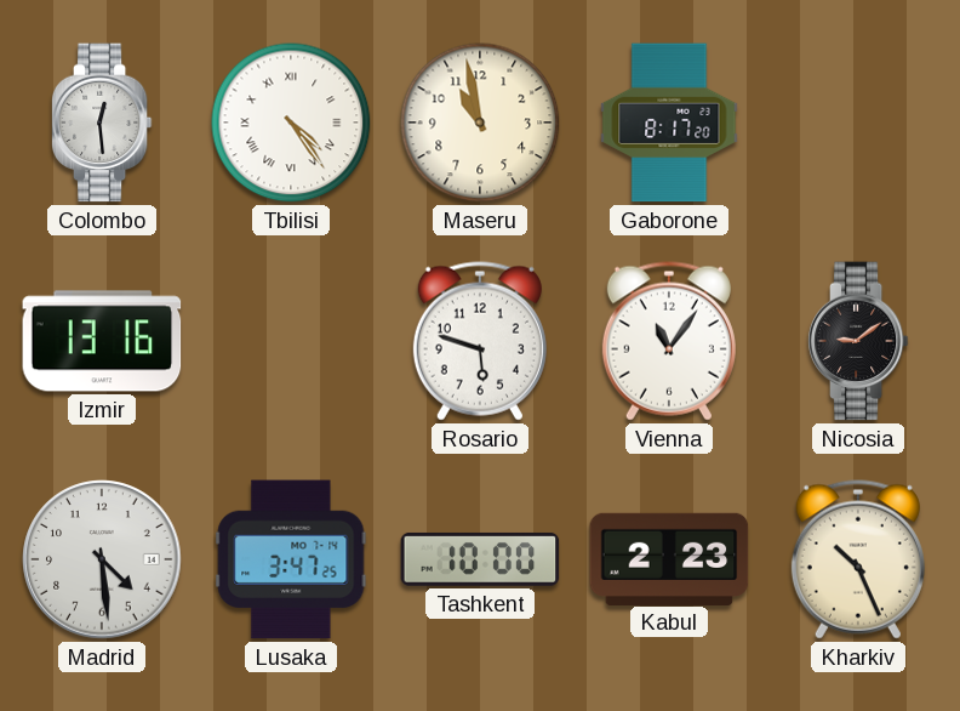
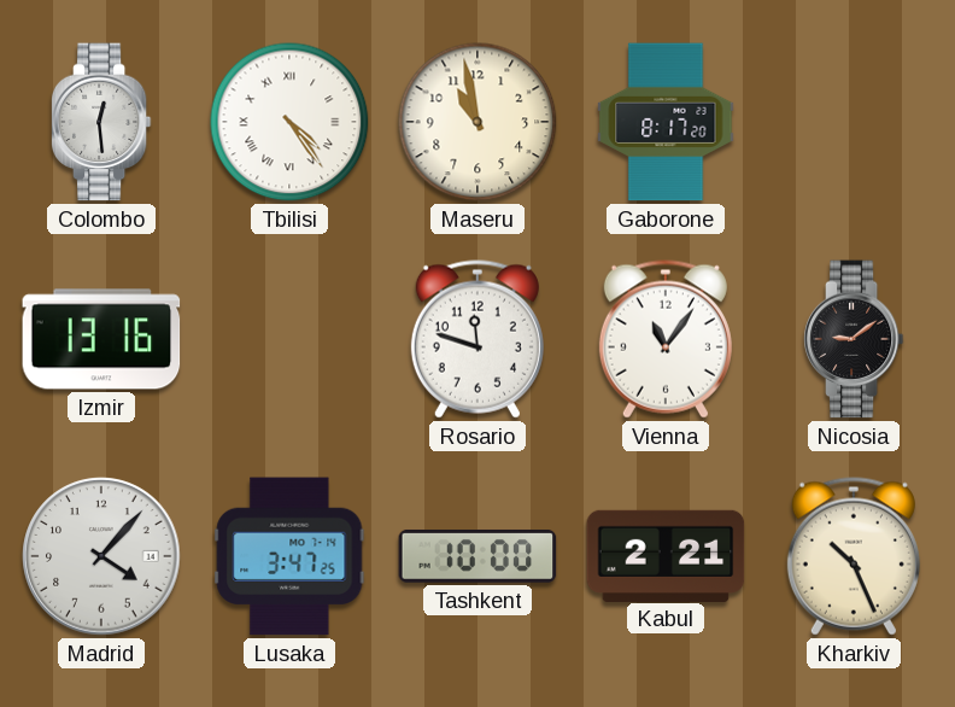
Rosario: 5:48 -> 11:48
Madrid: 4:29 -> 4:07
Kabul: 2:23 -> 2:21
